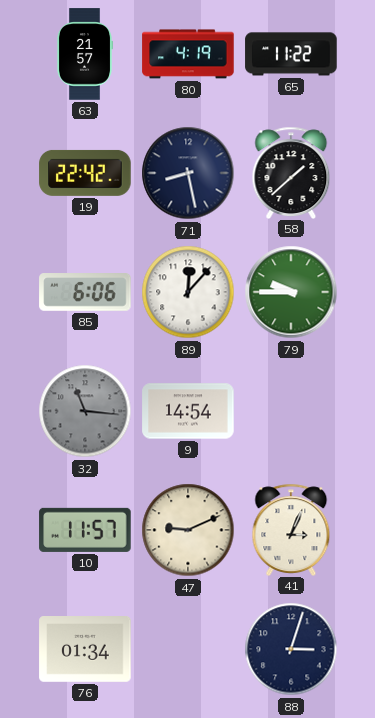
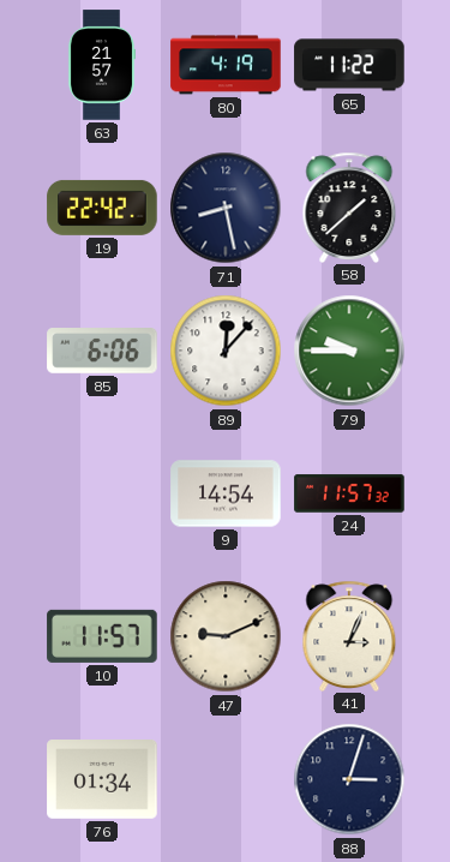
32: 11:16 -> none
24: none -> 11:57
